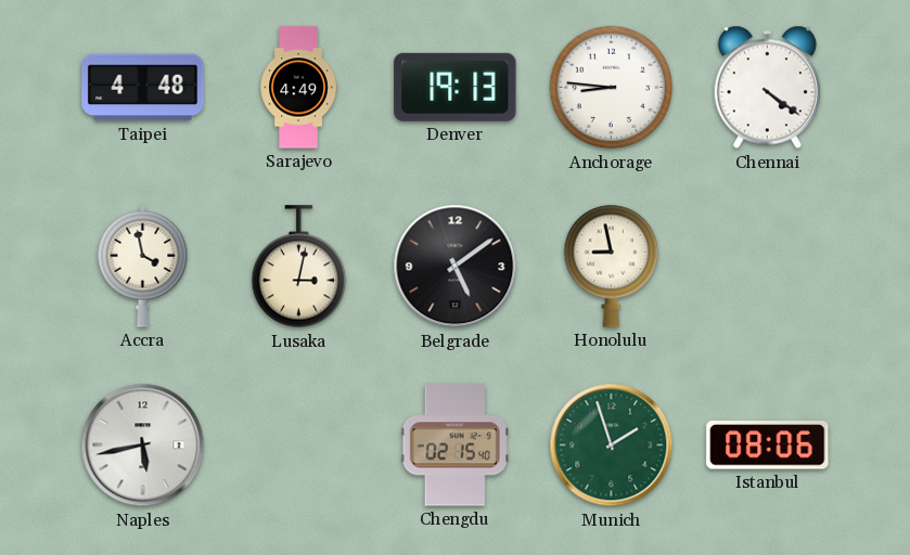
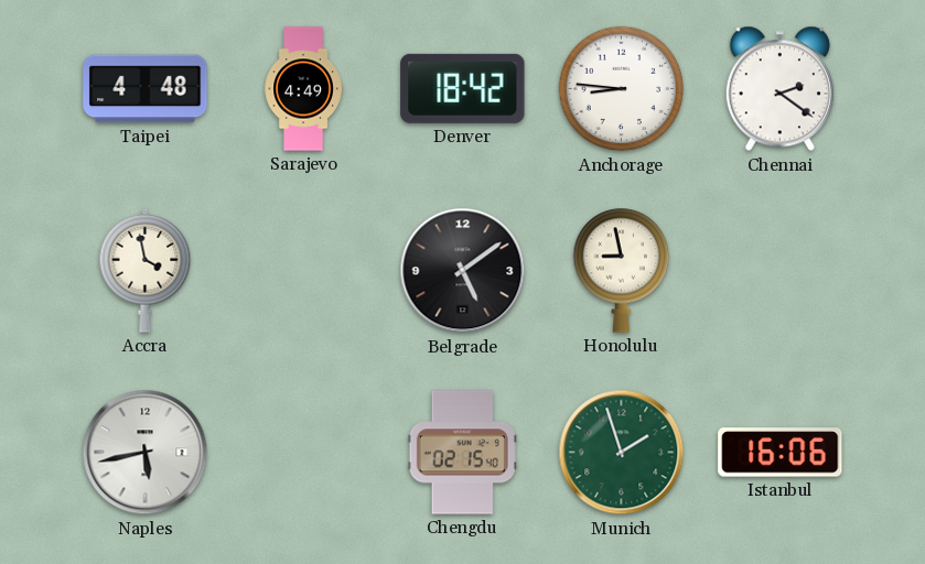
Denver: 19:13 -> 18:42
Chennai: 4:21 -> 2:21
Lusaka: 3:02 -> none
Istanbul: 08:06 -> 16:06
